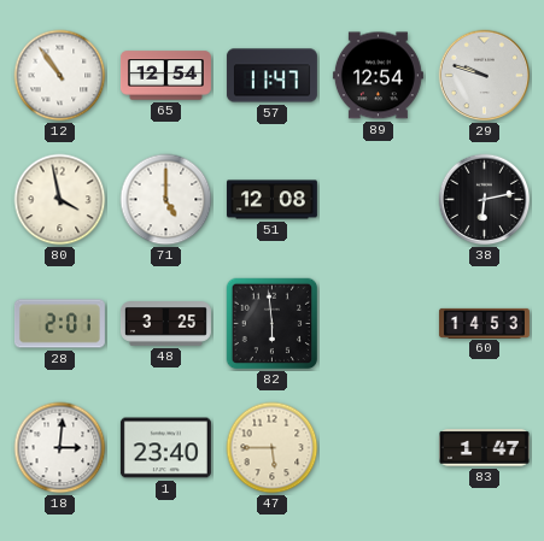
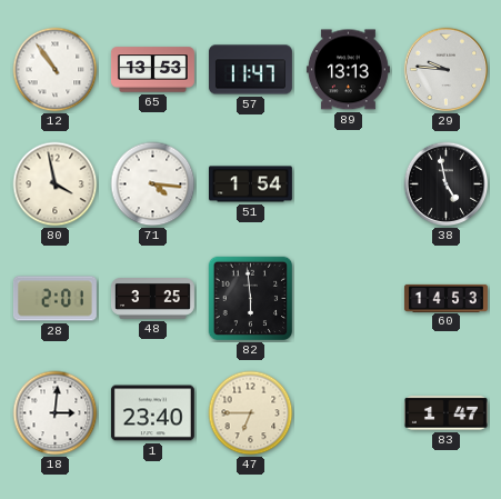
65: 12:54 -> 13:53
89: 12:54 -> 13:13
29: 9:48 -> 9:46
71: 5:00 -> 4:16
51: 12:08 -> 1:54
38: 6:13 -> 4:58
47: 5:45 -> 6:45
